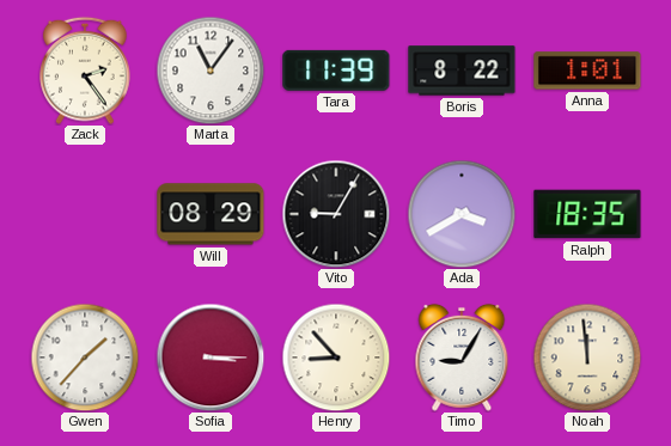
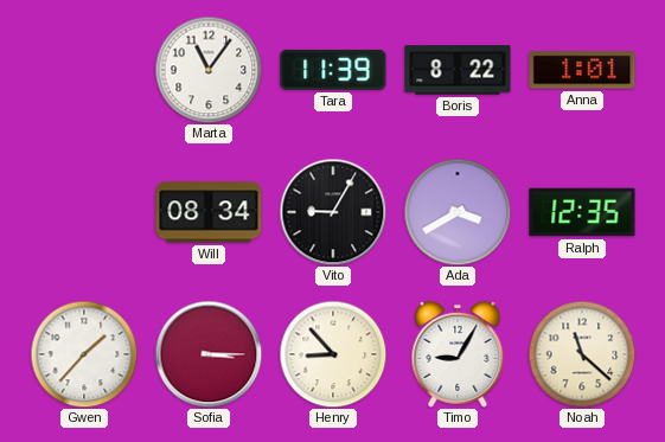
Zack: 2:24 -> none
Will: 08:29 -> 08:34
Ralph: 18:35 -> 12:35
Noah: 11:59 -> 11:22
